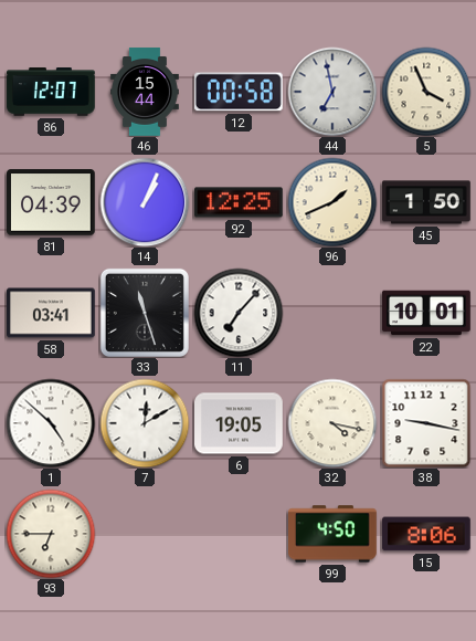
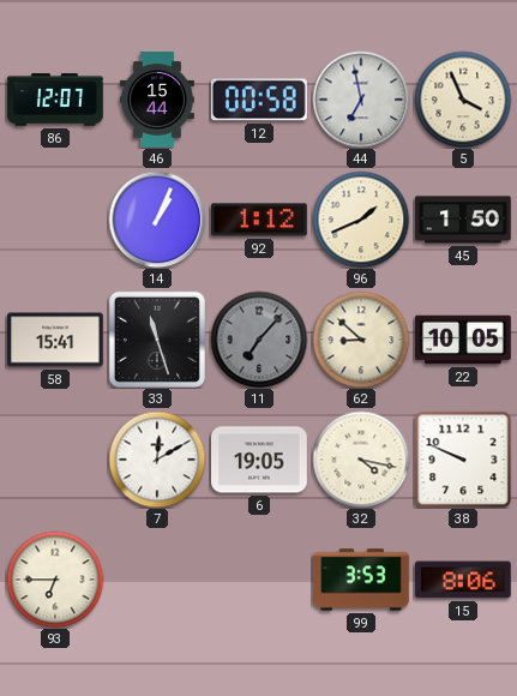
81: 04:39 -> none
92: 12:25 -> 1:12
58: 03:41 -> 15:41
11 dial: white -> grey
62: none -> 8:52
22: 10:01 -> 10:05
1: 4:52 -> none
38: 9:17 -> 9:49
99: 4:50 -> 3:53
